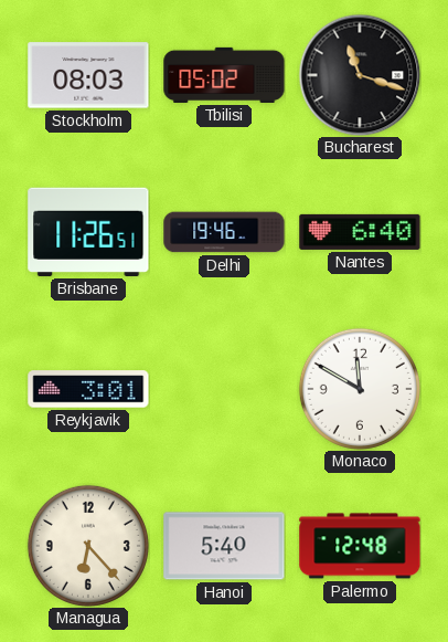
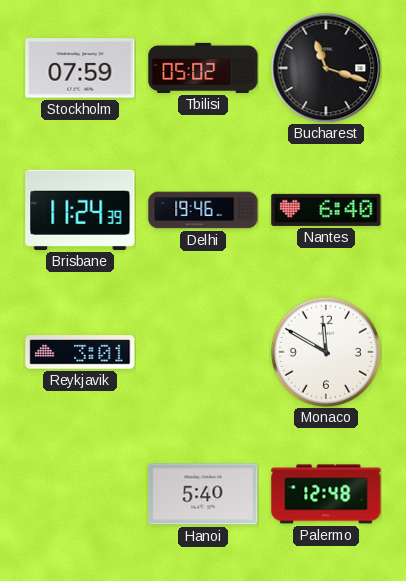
Stockholm: 08:03 -> 07:59
Brisbane: 11:26 -> 11:24
Managua: 6:23 -> none
